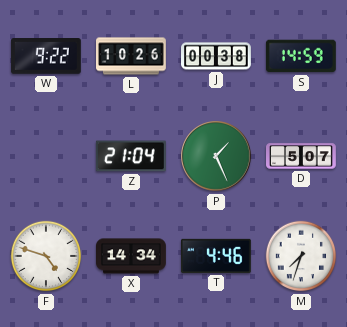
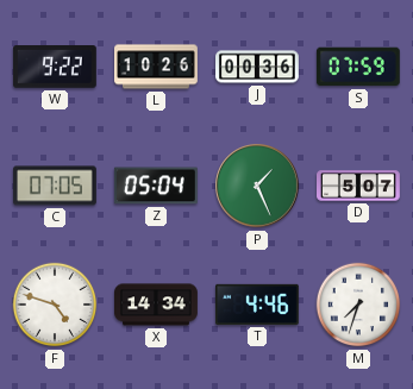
J: 00:38 -> 00:36
S: 14:59 -> 07:59
C: none -> 07:05
Z: 21:04 -> 05:04
